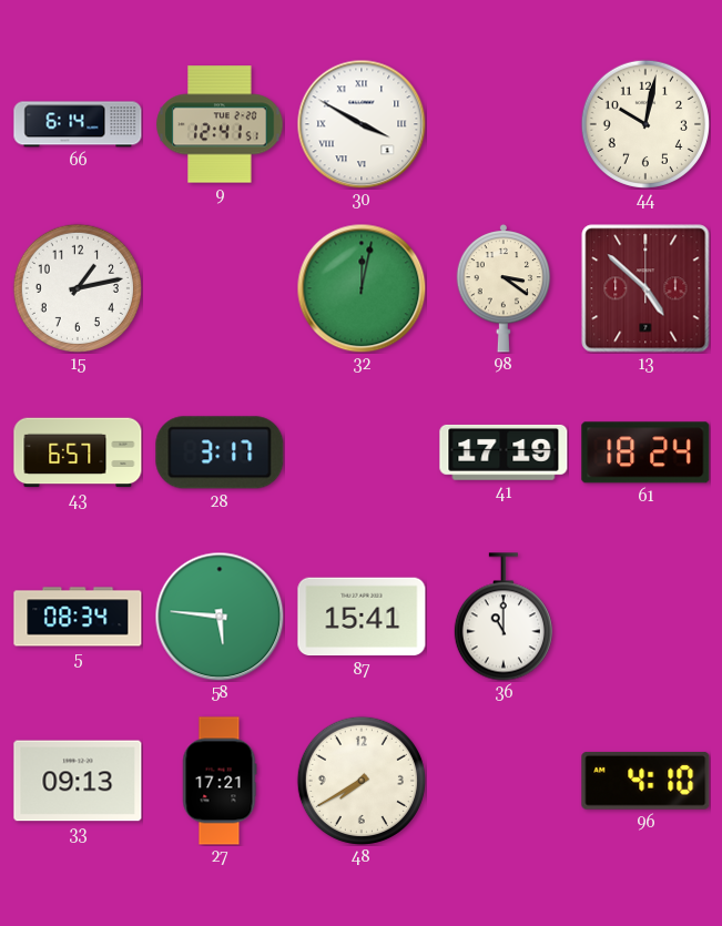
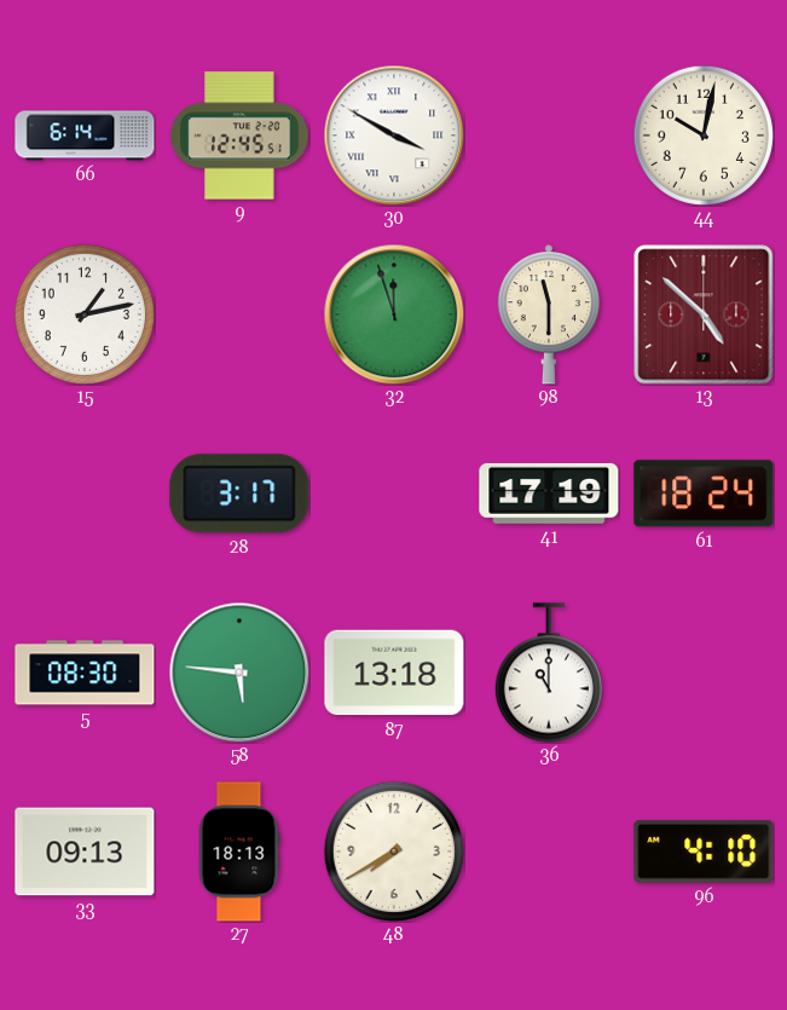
9: 12:41 -> 12:45
32: 12:02 -> 11:57
98: 3:21 -> 11:30
43: 6:57 -> none
5: 08:34 -> 08:30
87: 15:41 -> 13:18
27: 17:21 -> 18:13
